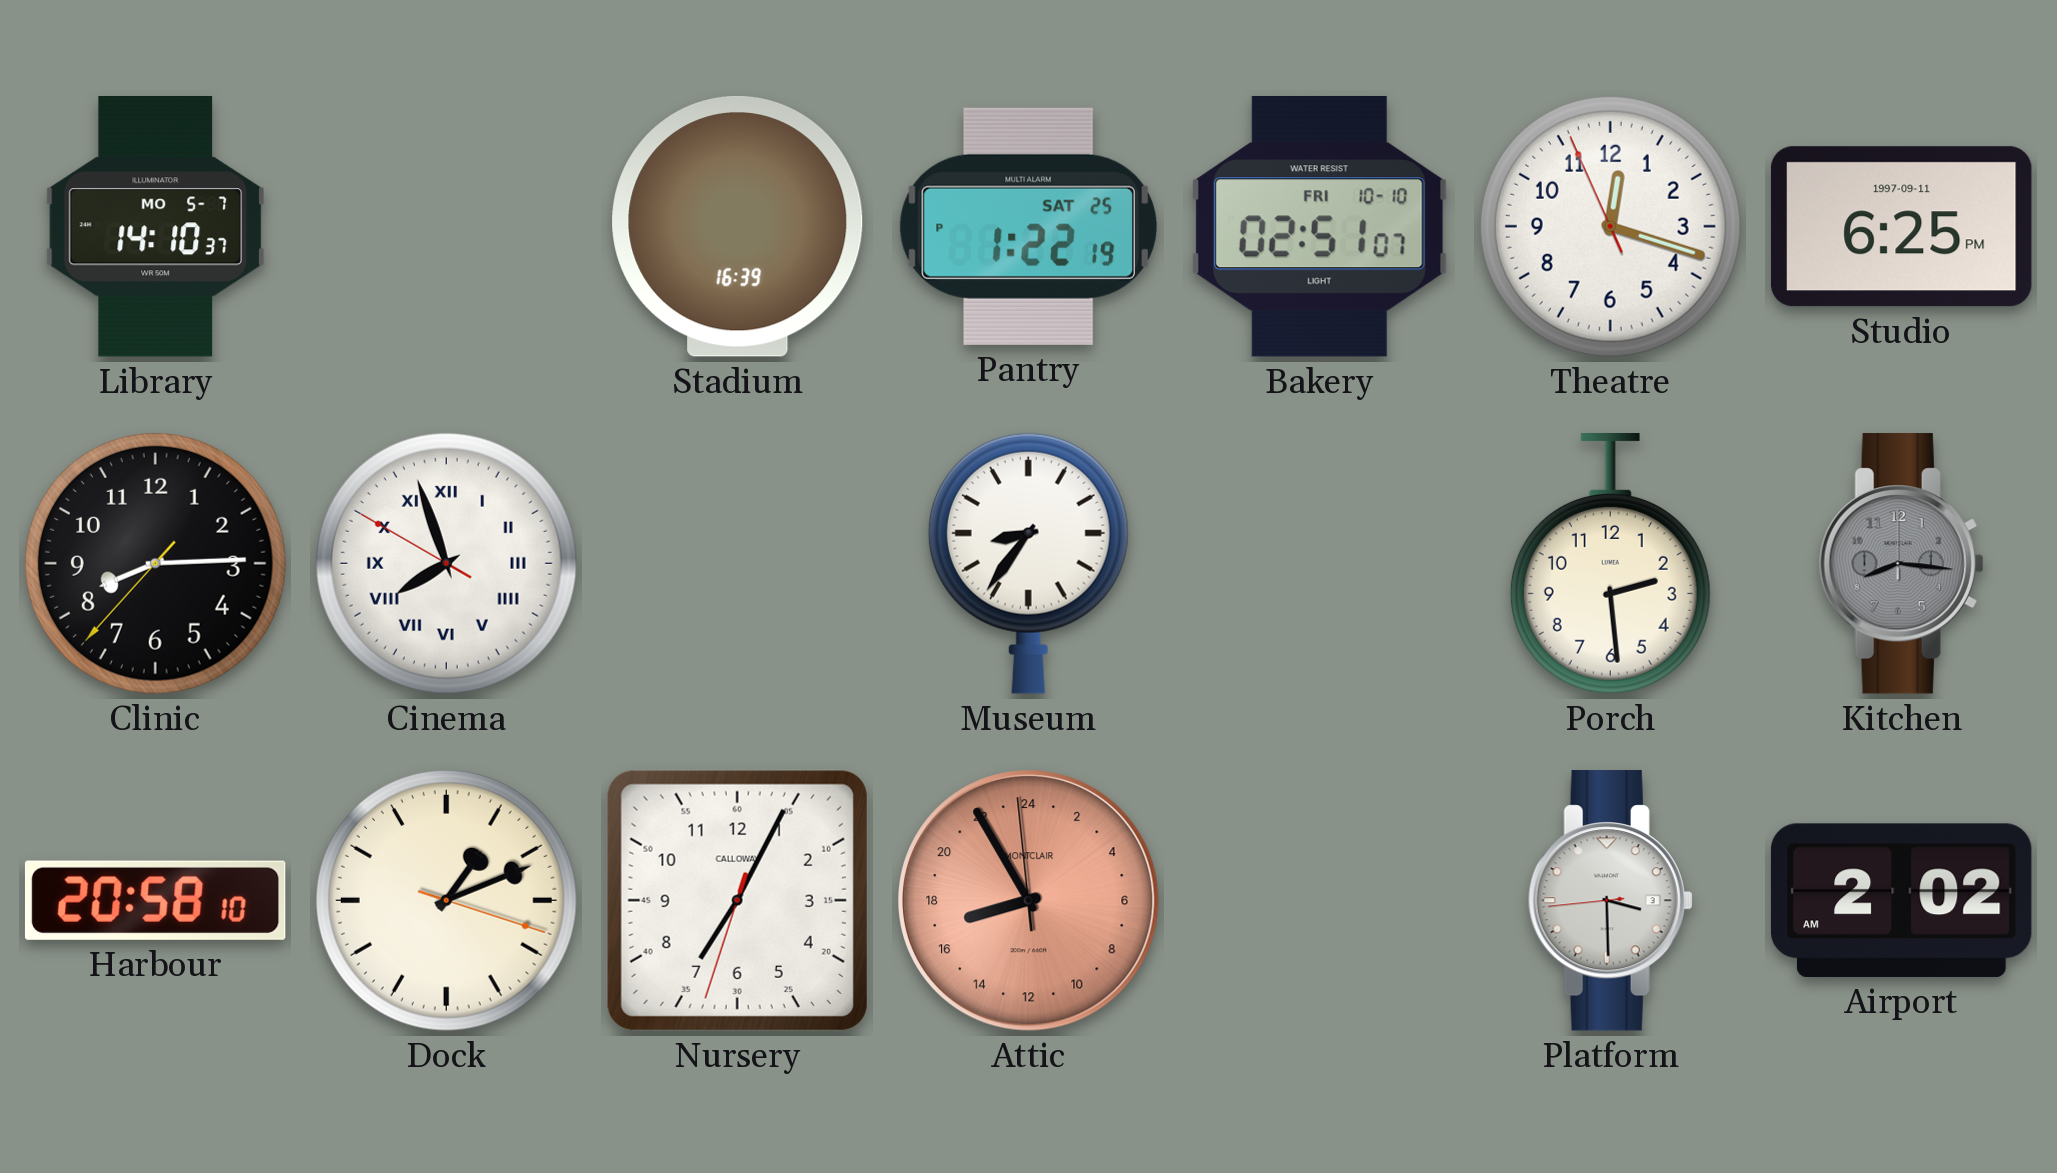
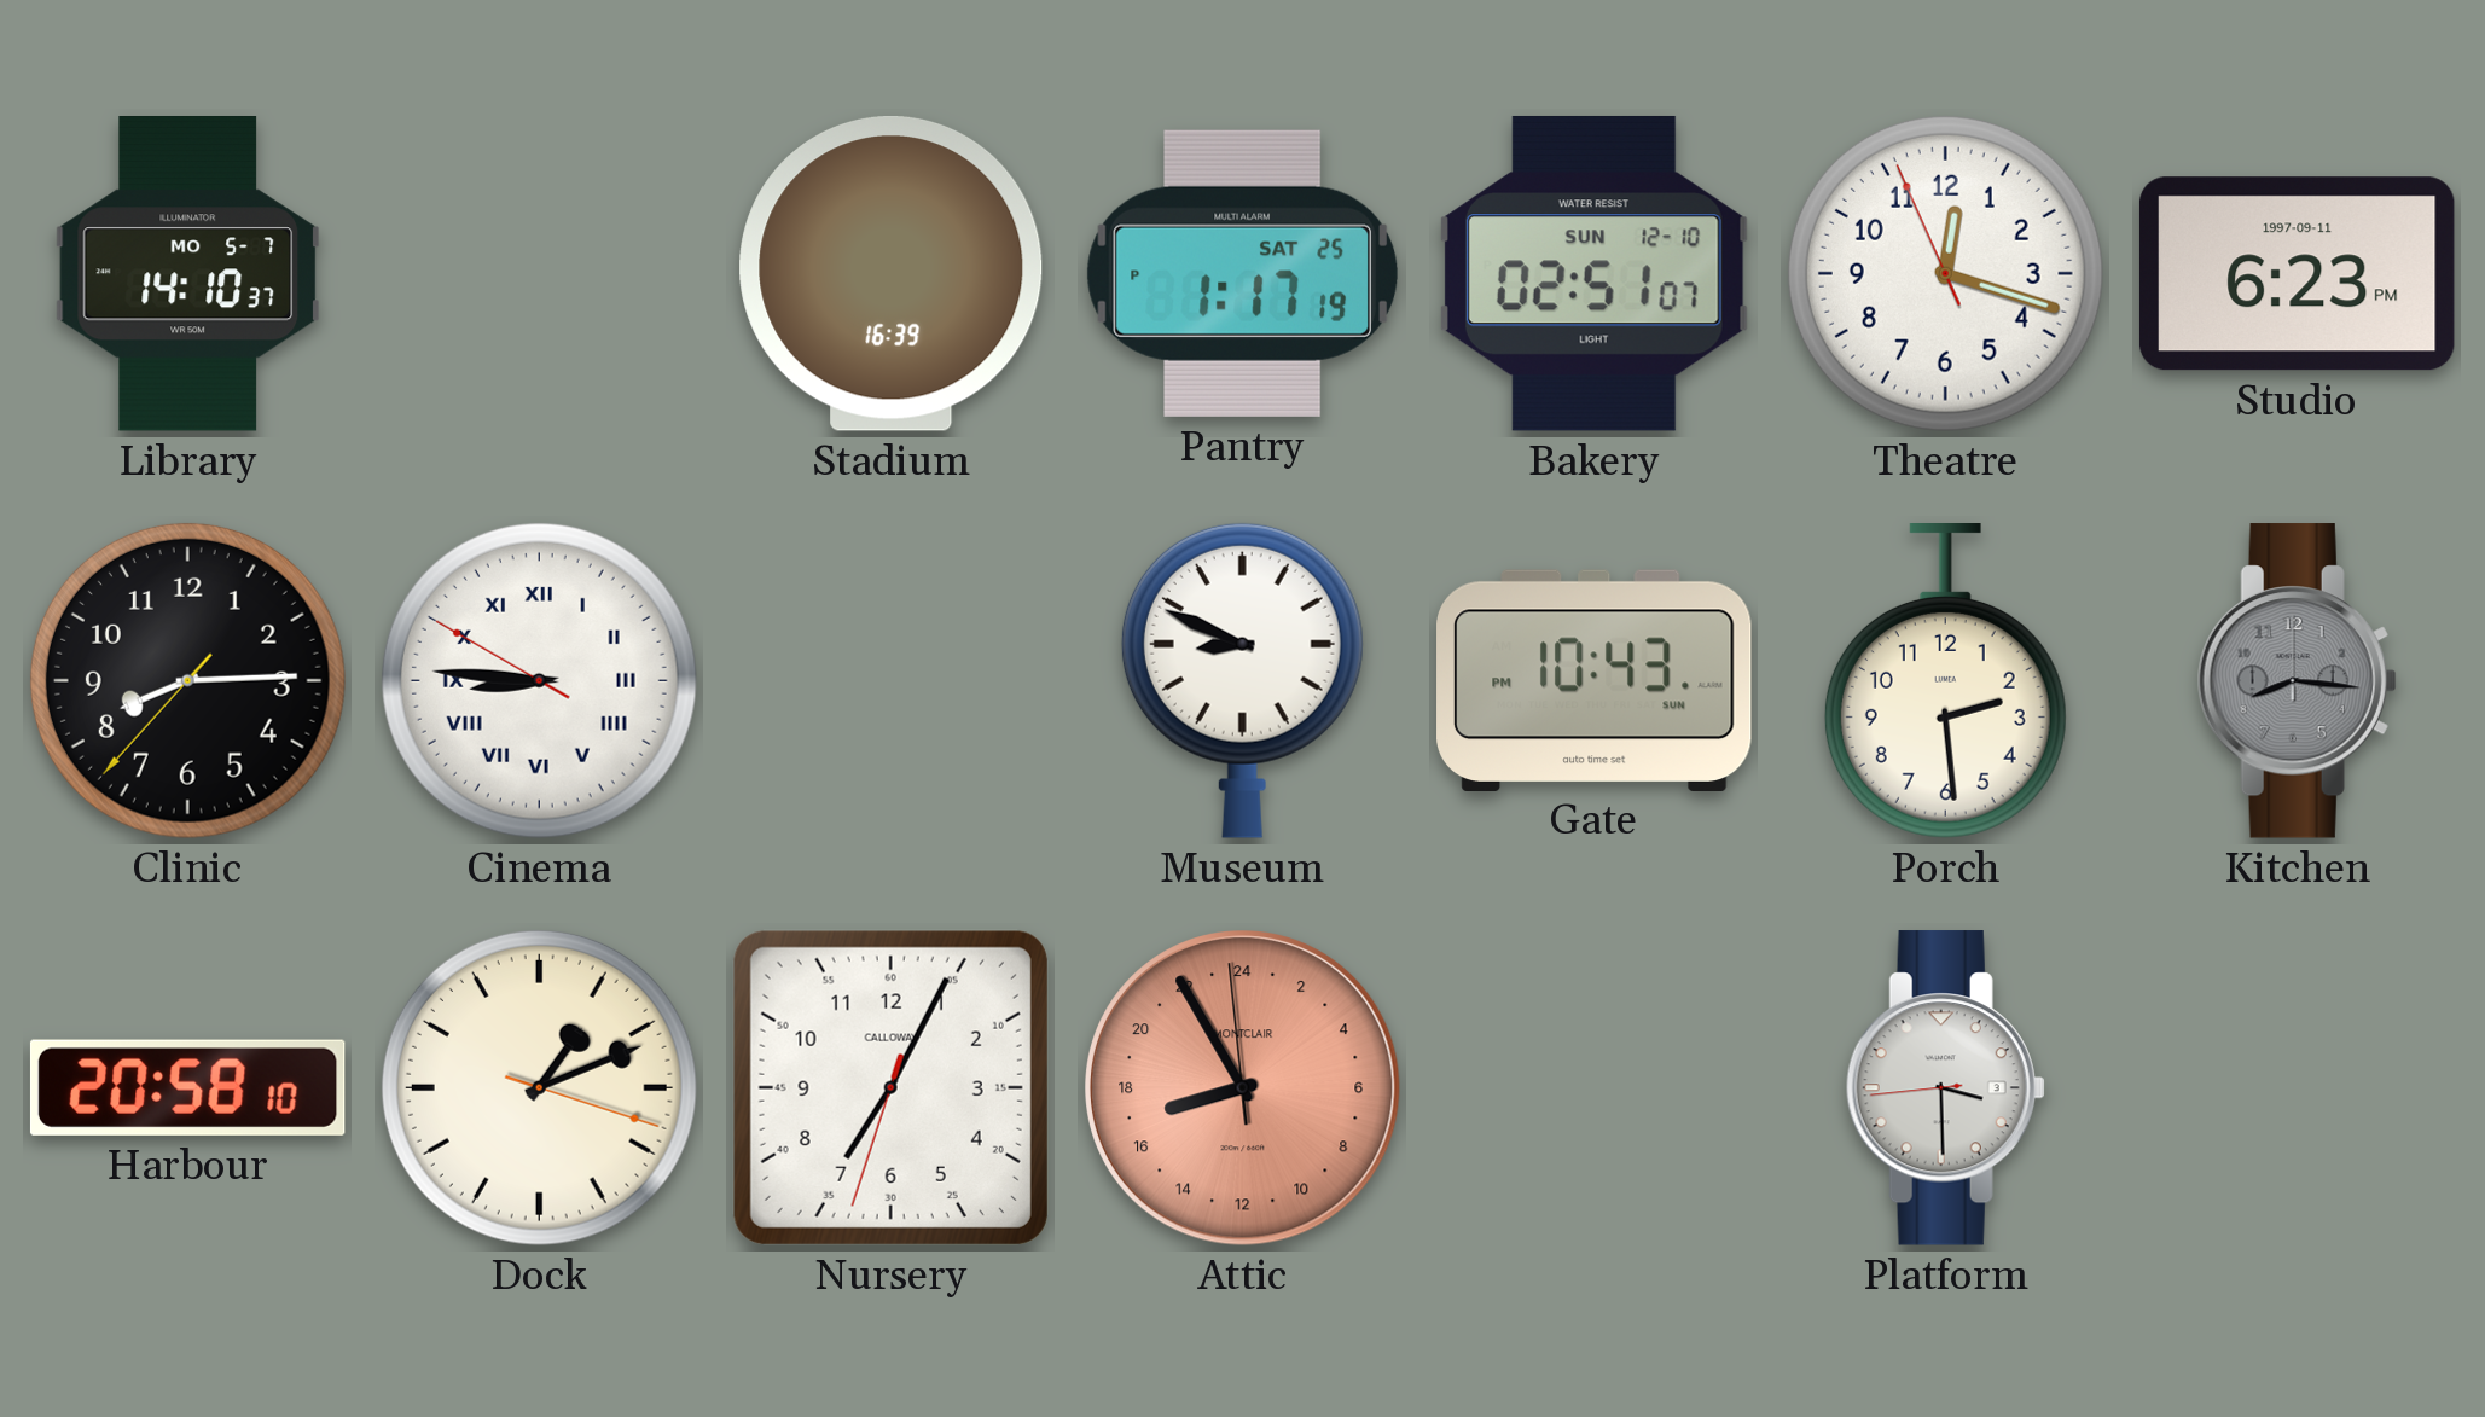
Pantry: 1:22 -> 1:17
Bakery date: FRI 10-10 -> SUN 12-10
Studio: 6:25 -> 6:23
Cinema: 7:56 -> 8:45
Museum: 8:36 -> 8:49
Gate: none -> 10:43
Airport: 2:02 -> none
